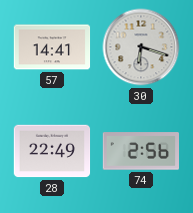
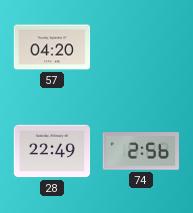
57: 14:41 -> 04:20
30: 6:18 -> none
